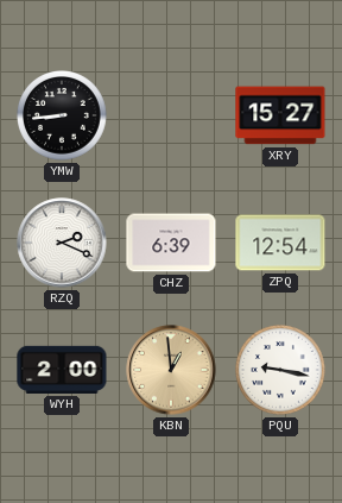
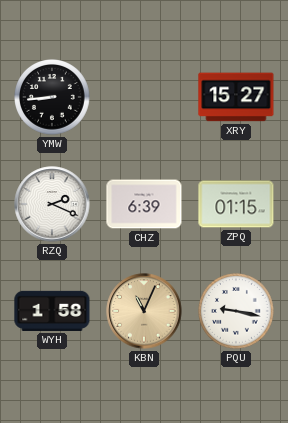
ZPQ: 12:54 -> 01:15
WYH: 2:00 -> 1:58
KBN: 12:59 -> 11:04
